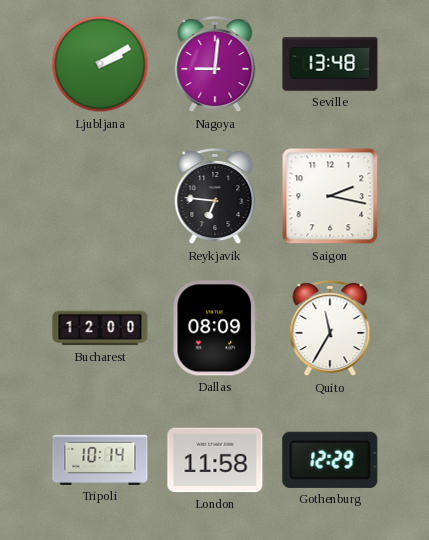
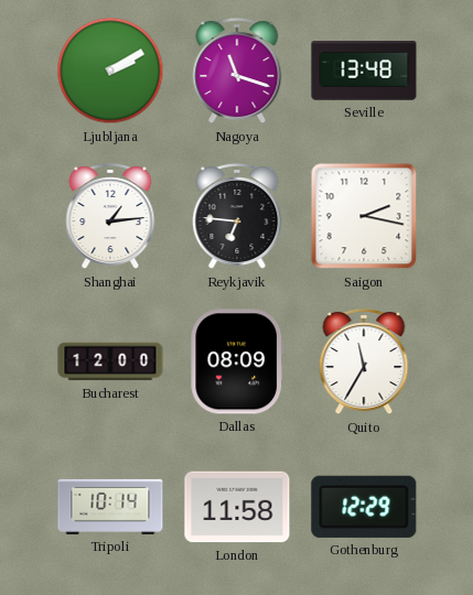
Nagoya: 9:01 -> 11:18
Shanghai: none -> 1:14
